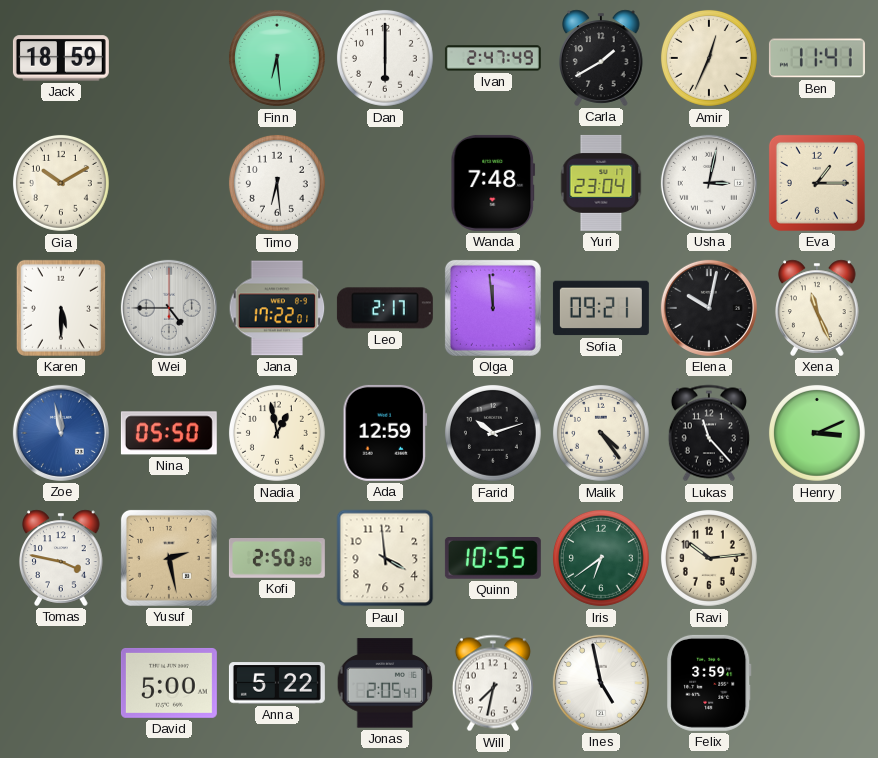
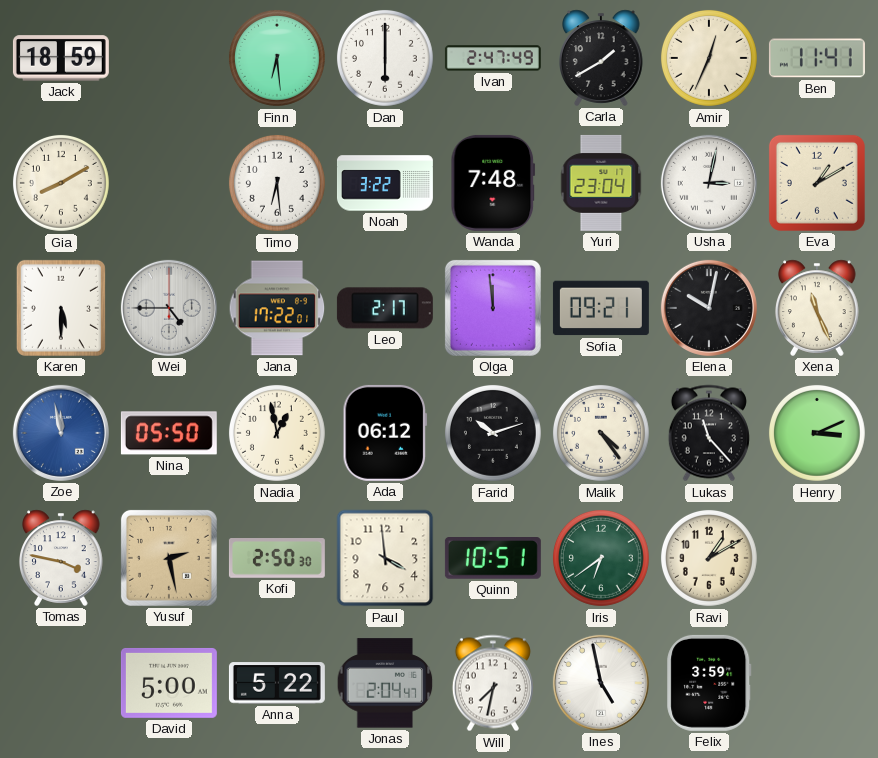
Gia: 10:10 -> 8:10
Noah: none -> 3:22
Eva: 1:15 -> 1:10
Ada: 12:59 -> 06:12
Quinn: 10:55 -> 10:51
Ravi: 10:14 -> 1:10
Jonas: 2:05 -> 2:04
